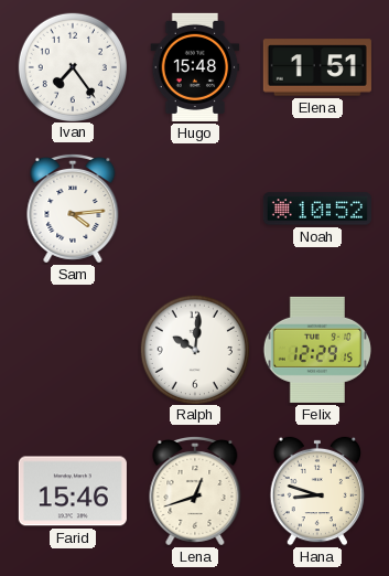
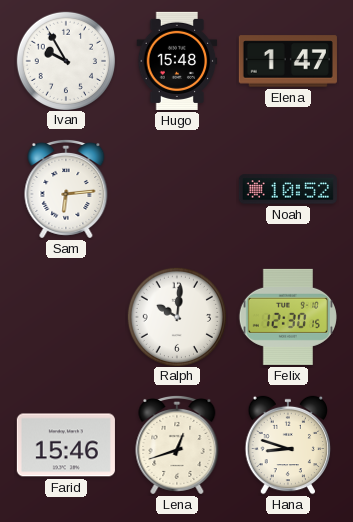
Ivan: 7:24 -> 9:55
Elena: 1:51 -> 1:47
Sam: 4:14 -> 6:14
Felix: 12:29 -> 12:30
